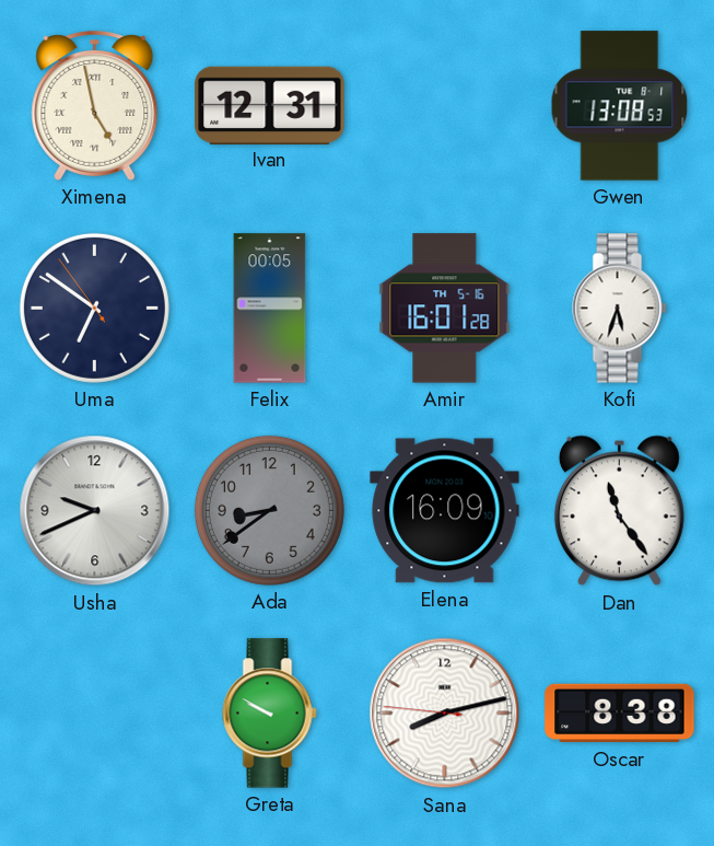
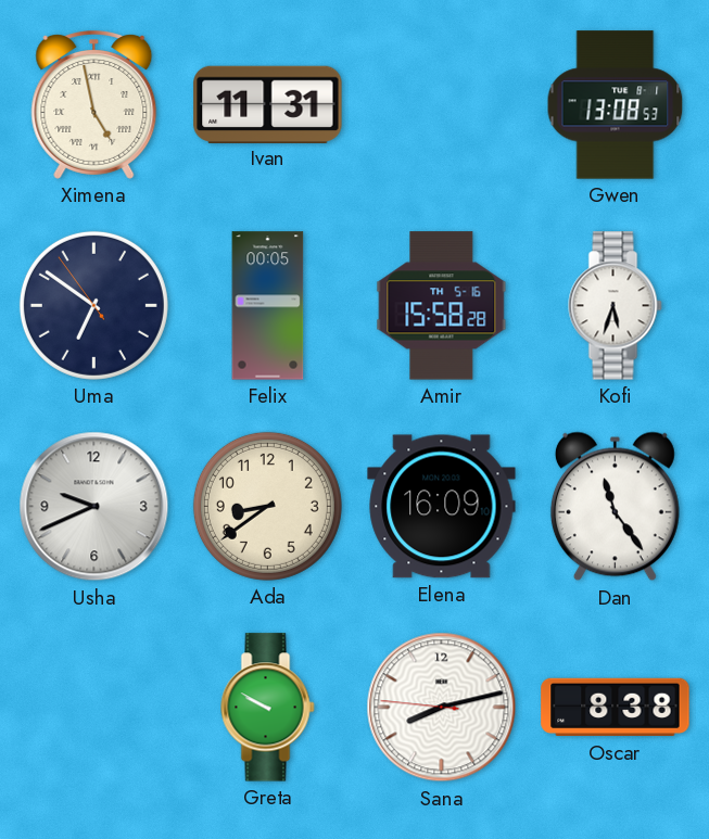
Ivan: 12:31 -> 11:31
Amir: 16:01 -> 15:58
Ada dial: grey -> cream
